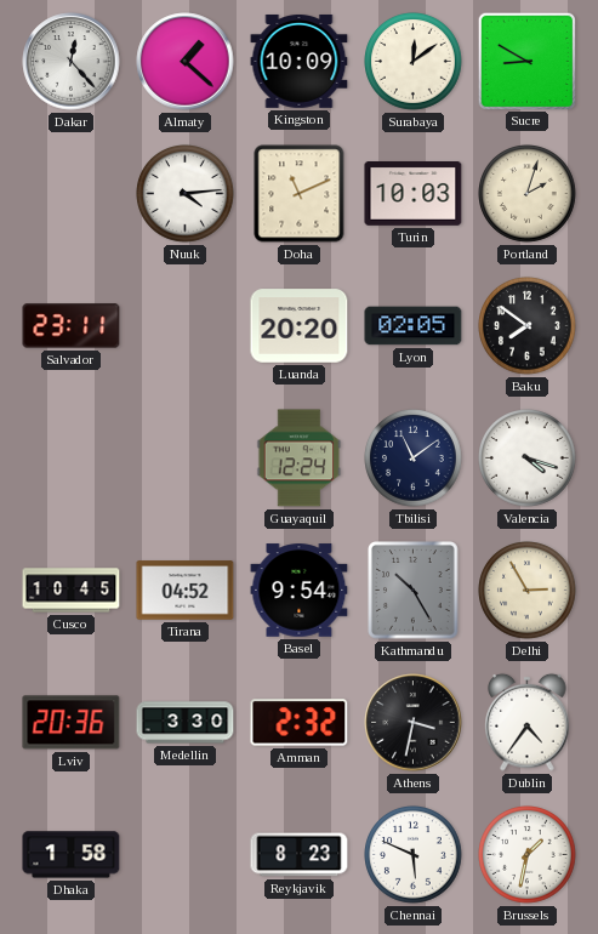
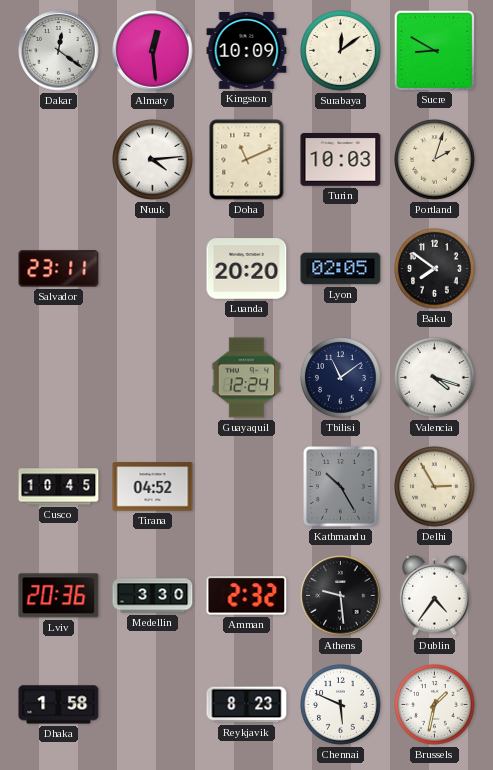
Dakar: 12:23 -> 12:21
Almaty: 1:22 -> 12:29
Basel: 9:54 -> none
Athens: 3:32 -> 9:29
